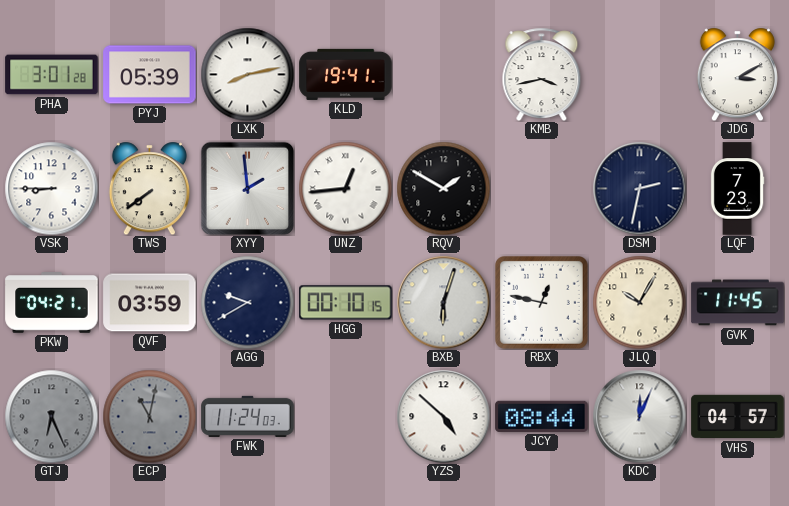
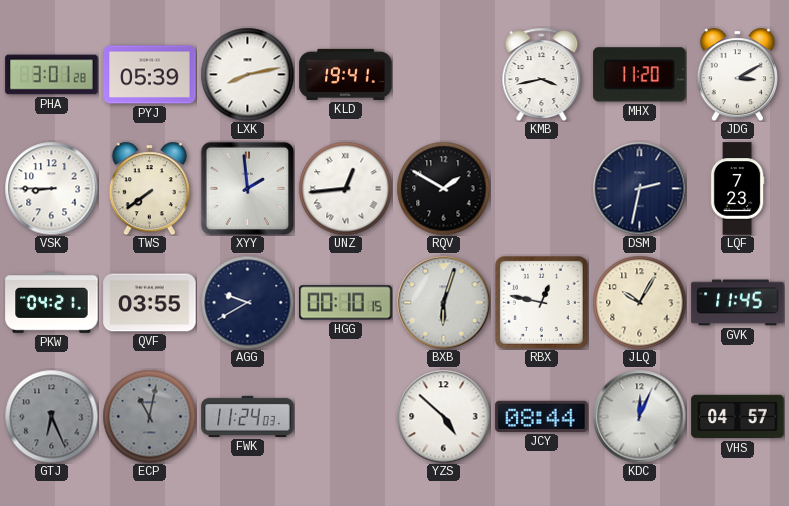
MHX: none -> 11:20
QVF: 03:59 -> 03:55
